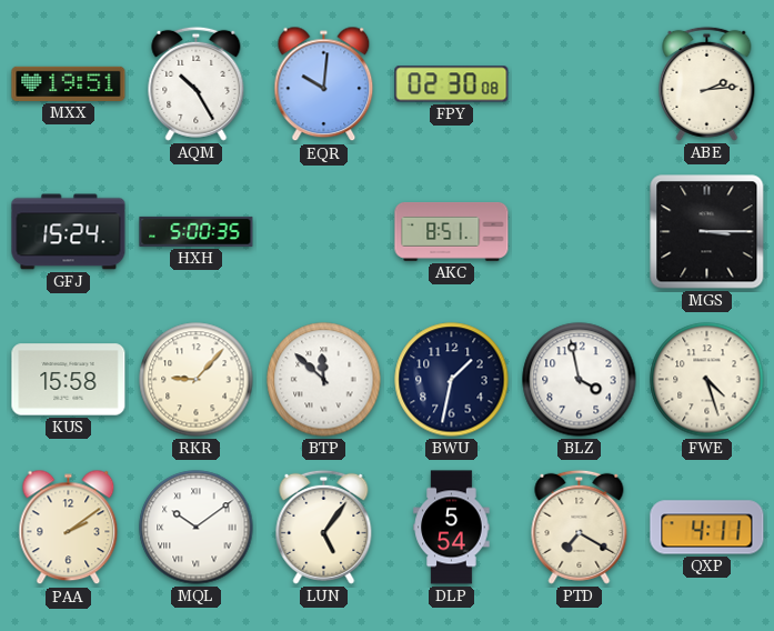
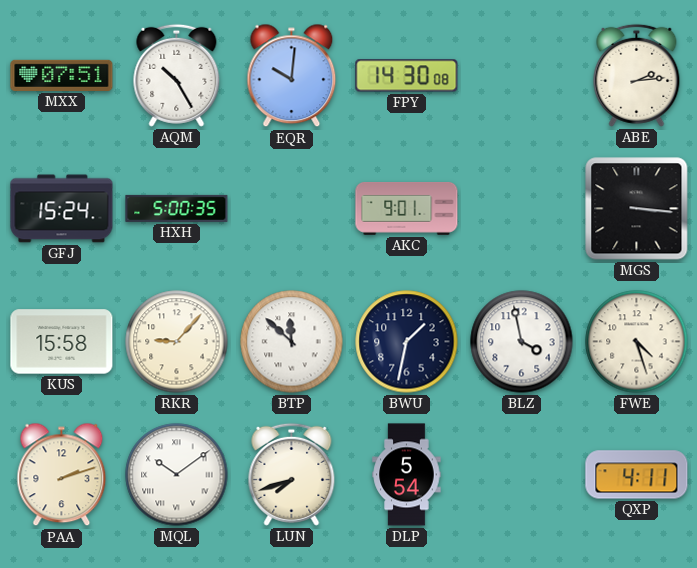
MXX: 19:51 -> 07:51
FPY: 02:30 -> 14:30
AKC: 8:51 -> 9:01
MGS: 3:15 -> 3:16
PAA: 2:09 -> 2:12
LUN: 5:06 -> 7:42
PTD: 7:20 -> none
